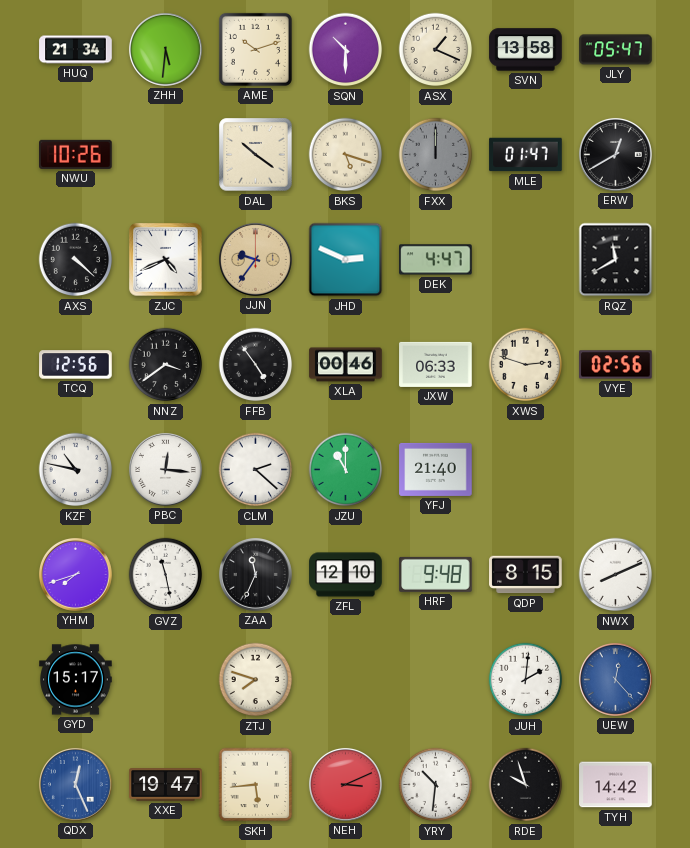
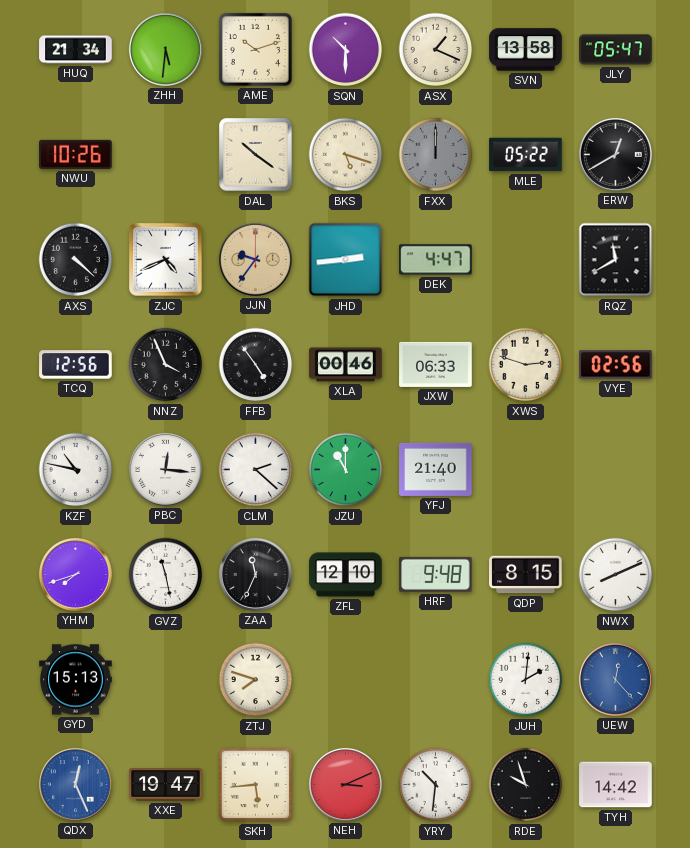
MLE: 01:47 -> 05:22
JHD: 2:49 -> 2:44
NNZ: 3:39 -> 3:56
GYD: 15:17 -> 15:13
